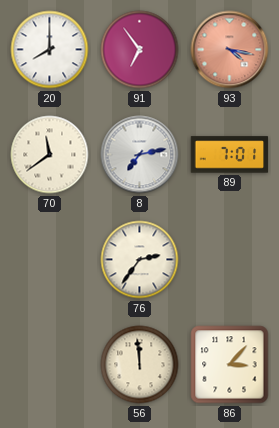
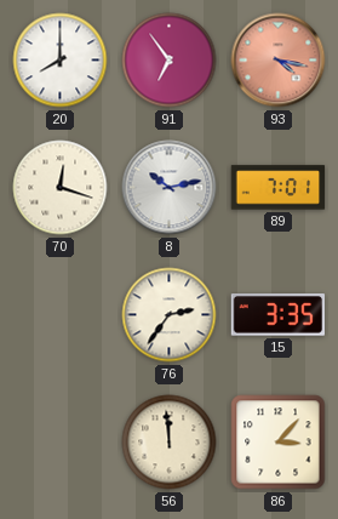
70: 11:39 -> 12:18
8: 7:13 -> 10:13
15: none -> 3:35
